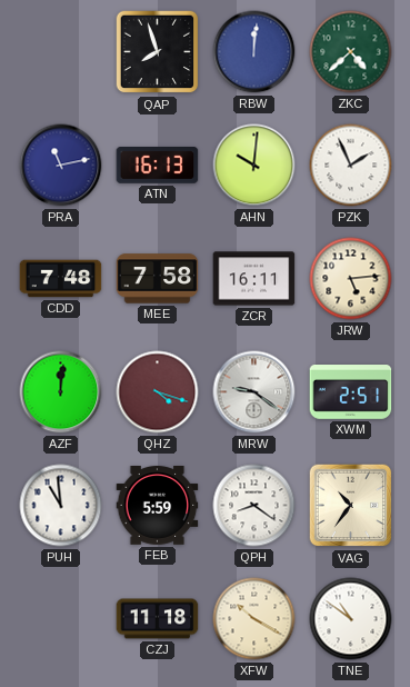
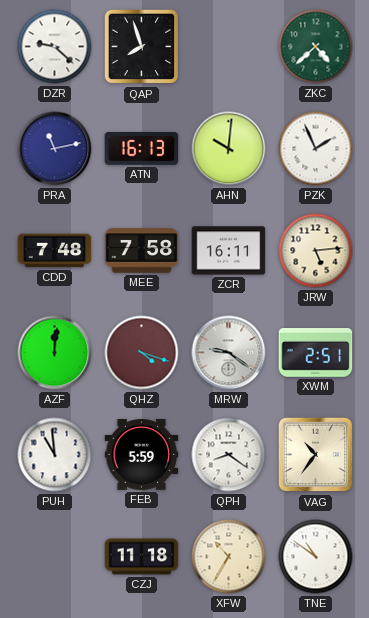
DZR: none -> 9:22
RBW: 12:01 -> none
XFW: 10:20 -> 10:35
